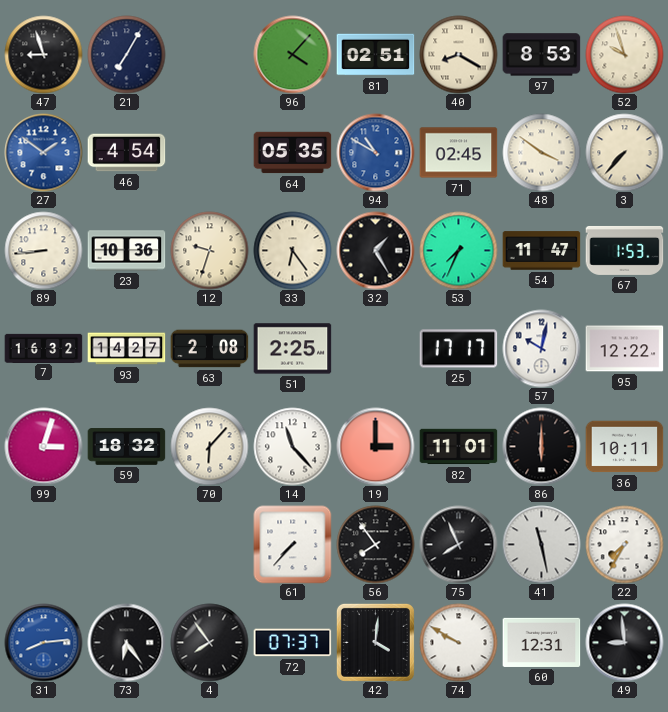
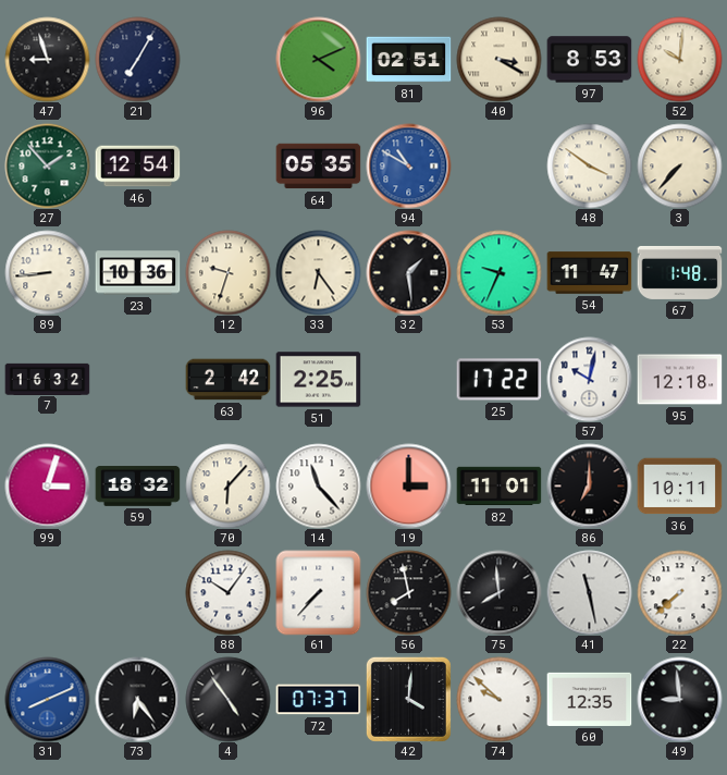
96: 4:07 -> 4:11
40: 8:20 -> 3:20
52: 9:57 -> 10:01
27: 1:51 -> 1:53
27 dial: blue -> green
46: 4:54 -> 12:54
71: 02:45 -> none
32: 1:25 -> 1:29
53: 7:34 -> 9:34
67: 1:53 -> 1:48
93: 14:27 -> none
63: 2:08 -> 2:42
25: 17:17 -> 17:22
95: 12:22 -> 12:18
86: 6:00 -> 7:00
88: none -> 10:06
56: 7:54 -> 7:58
75: 7:56 -> 7:59
22: 7:35 -> 7:38
31: 8:14 -> 8:11
4: 7:54 -> 4:54
74: 9:50 -> 9:52
60: 12:31 -> 12:35
